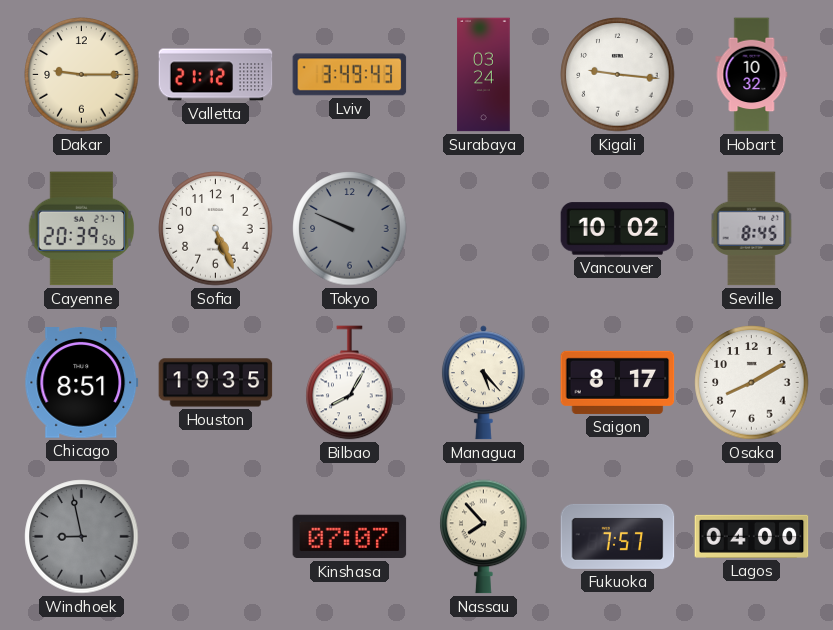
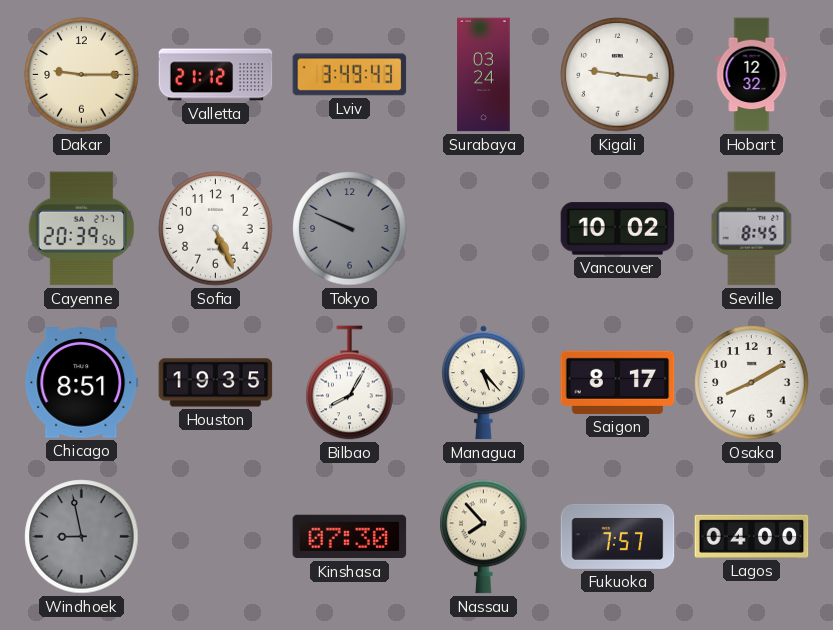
Hobart: 10:32 -> 12:32
Kinshasa: 07:07 -> 07:30
